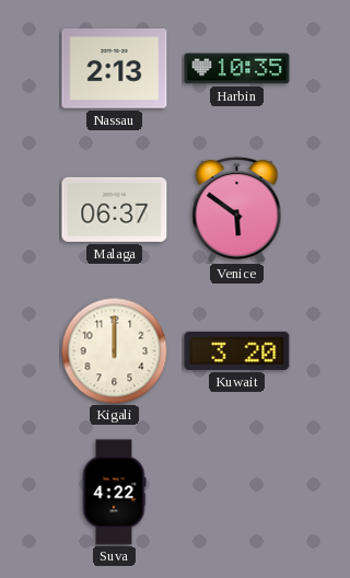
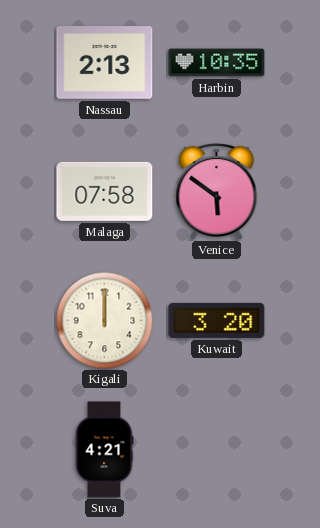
Malaga: 06:37 -> 07:58
Suva: 4:22 -> 4:21
